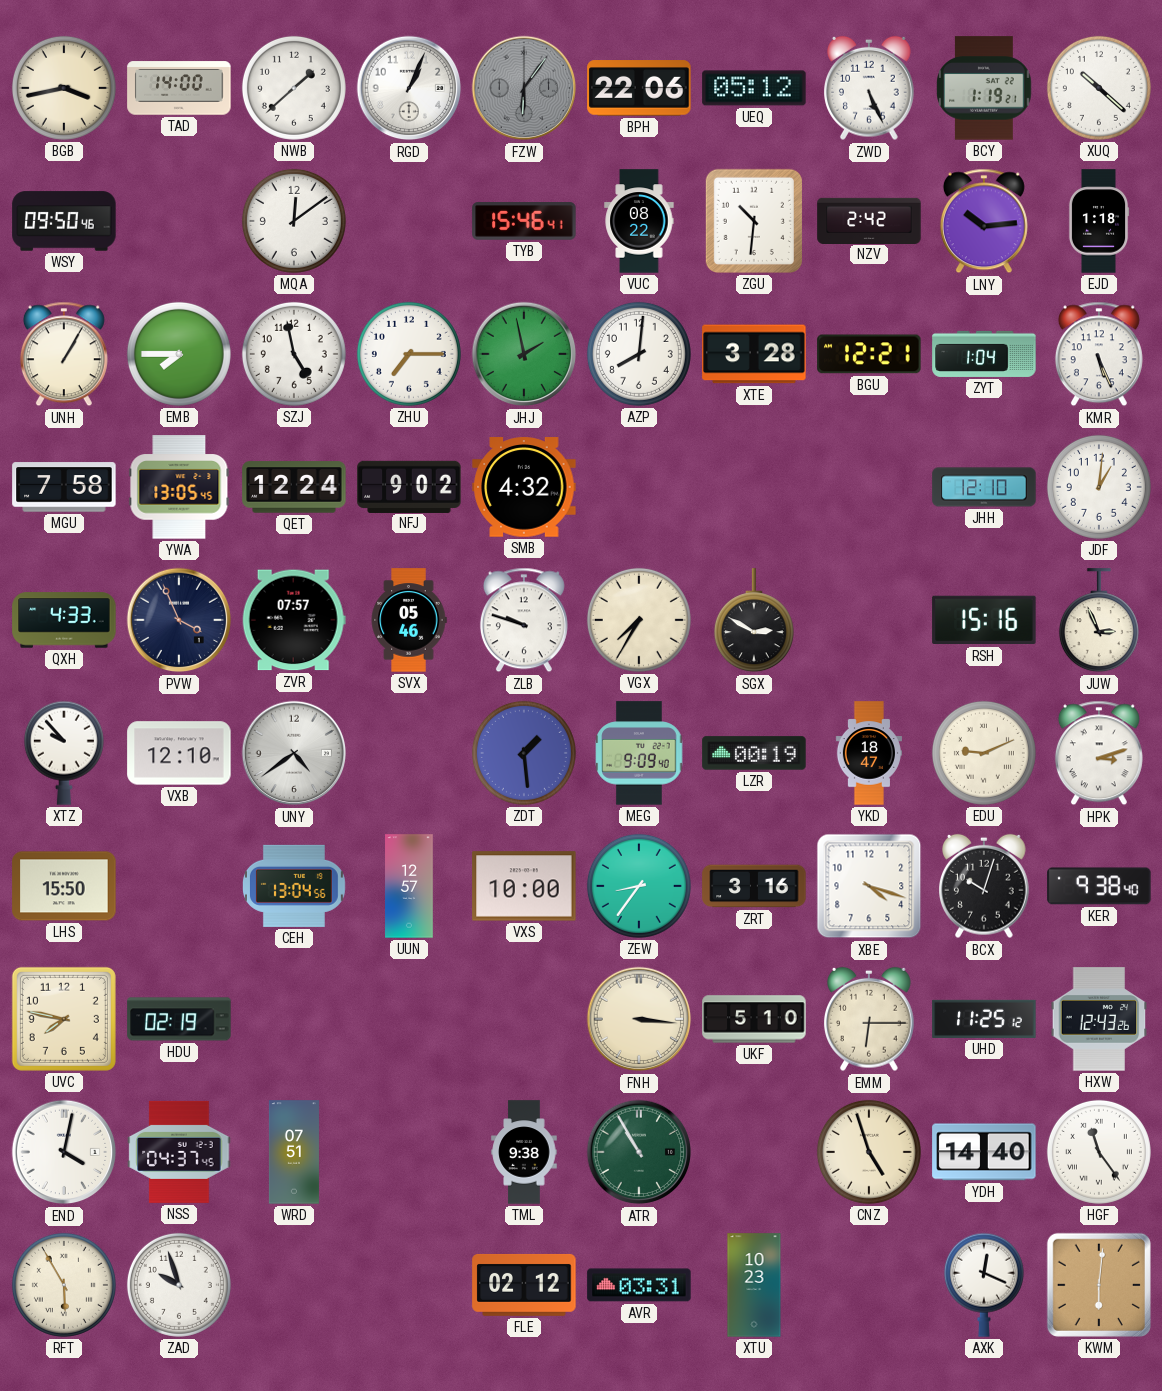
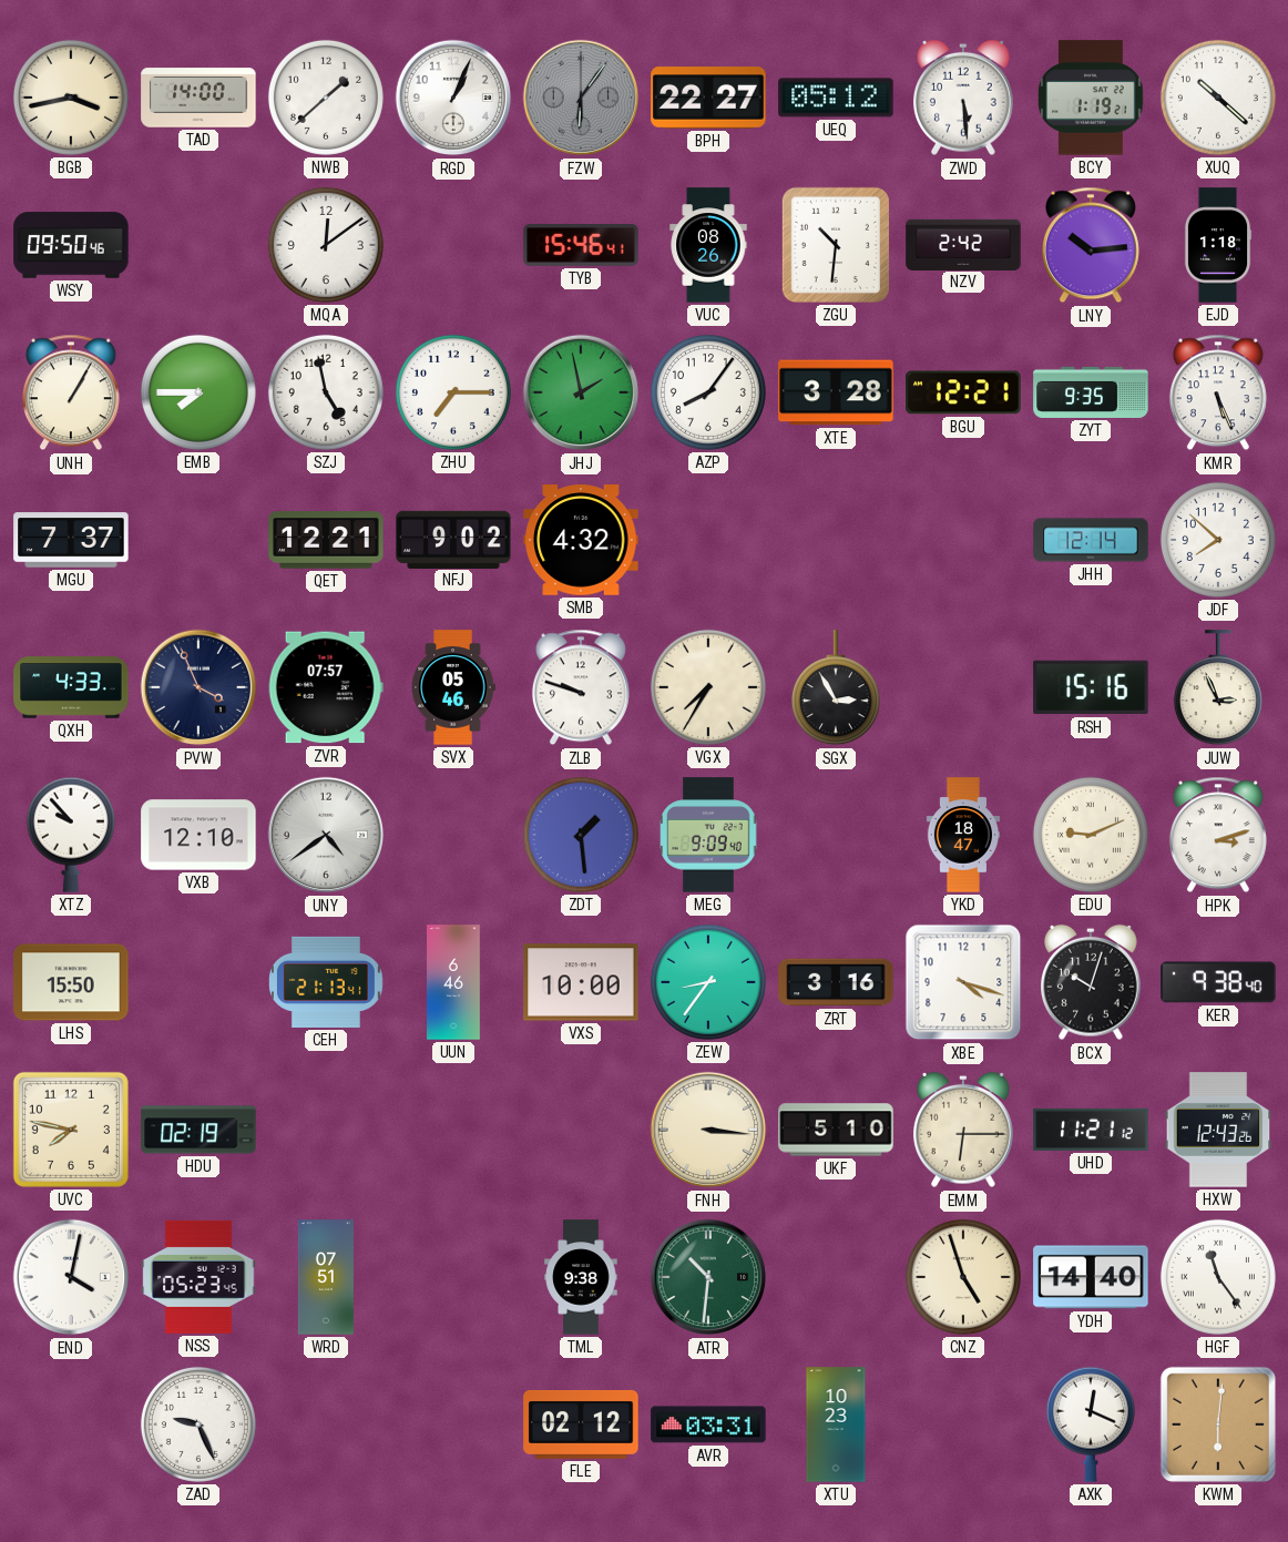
BPH: 22:06 -> 22:27
ZWD: 5:26 -> 5:29
VUC: 08:22 -> 08:26
AZP: 8:01 -> 8:06
ZYT: 1:04 -> 9:35
MGU: 7:58 -> 7:37
YWA: 13:05 -> none
QET: 12:24 -> 12:21
JHH: 12:10 -> 12:14
JDF: 1:01 -> 7:52
SGX: 2:50 -> 2:55
LZR: 00:19 -> none
CEH: 13:04 -> 21:13
UUN: 12:57 -> 6:46
UHD: 11:25 -> 11:21
NSS: 04:37 -> 05:23
ATR: 10:55 -> 10:31
RFT: 5:55 -> none
ZAD: 9:57 -> 9:26
